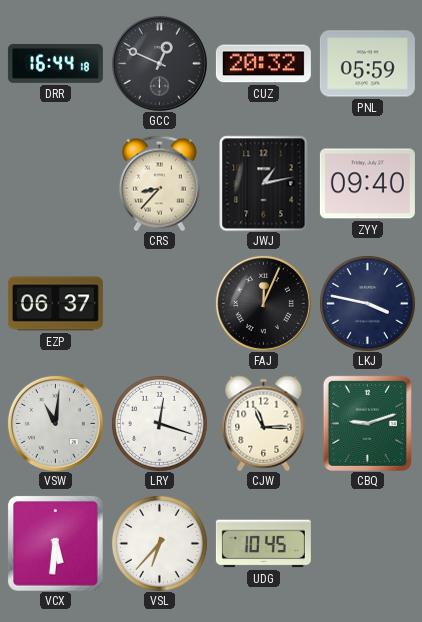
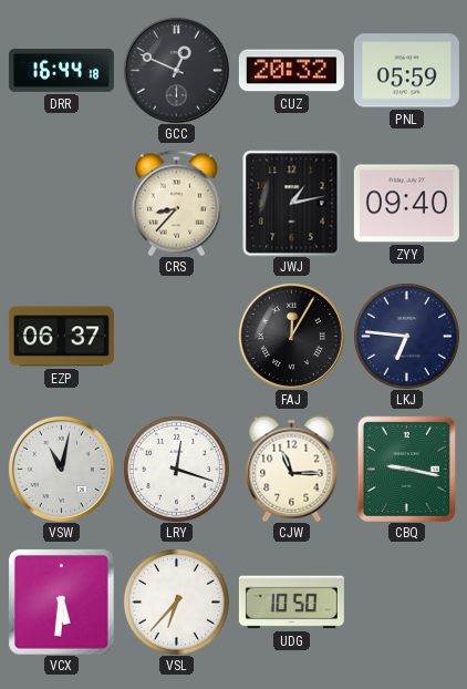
FAJ: 12:04 -> 12:05
LKJ: 3:47 -> 6:46
VSW: 11:01 -> 11:02
CBQ: 9:12 -> 9:17
UDG: 10:45 -> 10:50
